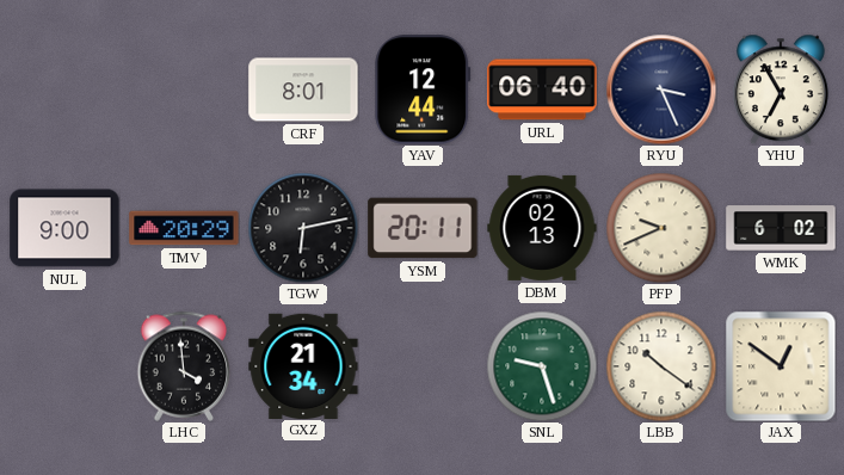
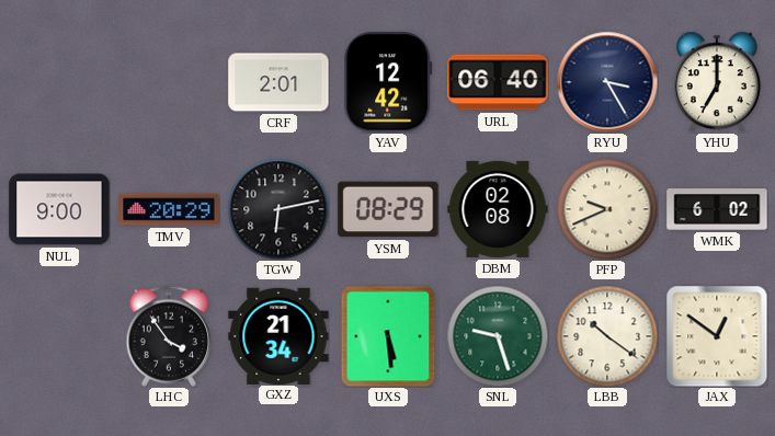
CRF: 8:01 -> 2:01
YAV: 12:44 -> 12:42
RYU: 3:26 -> 3:25
YHU: 6:55 -> 7:00
YSM: 20:11 -> 08:29
DBM: 02:13 -> 02:08
LHC: 3:59 -> 3:54
UXS: none -> 5:29
